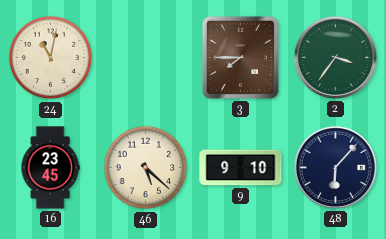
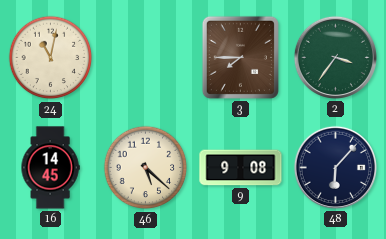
16: 23:45 -> 14:45
9: 9:10 -> 9:08
